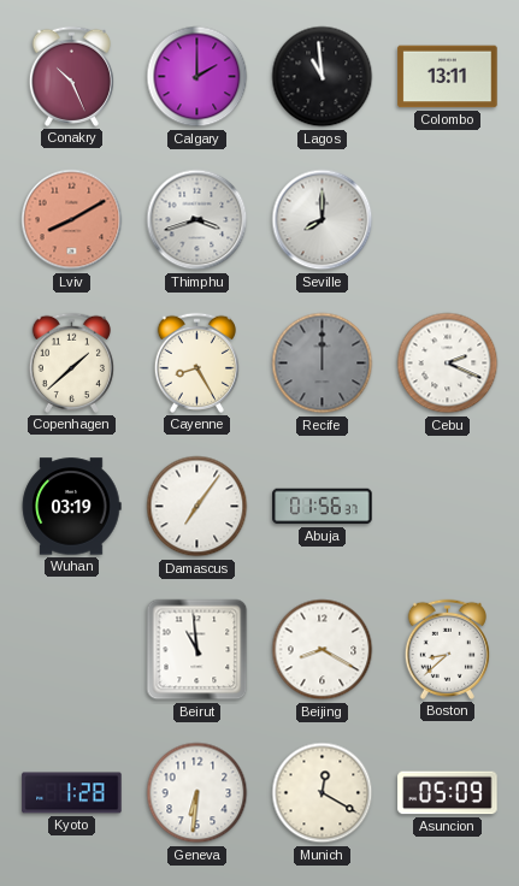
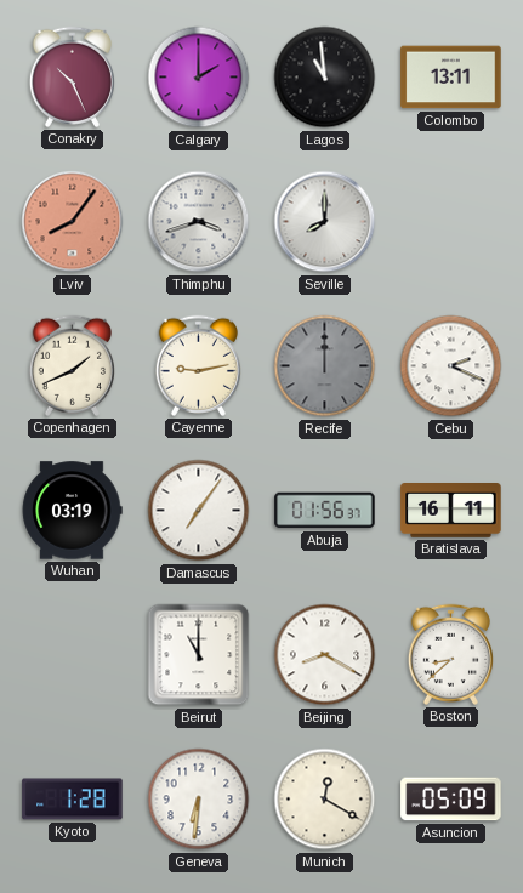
Lviv: 8:10 -> 8:06
Copenhagen: 1:38 -> 1:41
Cayenne: 8:25 -> 9:13
Bratislava: none -> 16:11
Beirut: 10:59 -> 11:00
